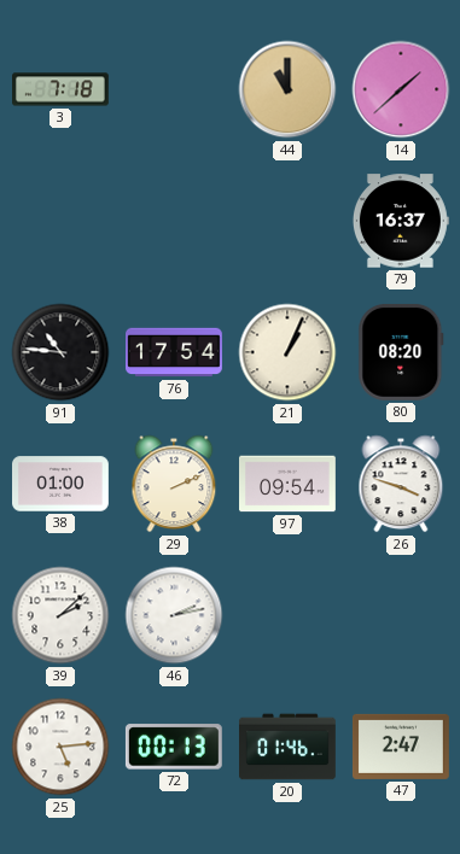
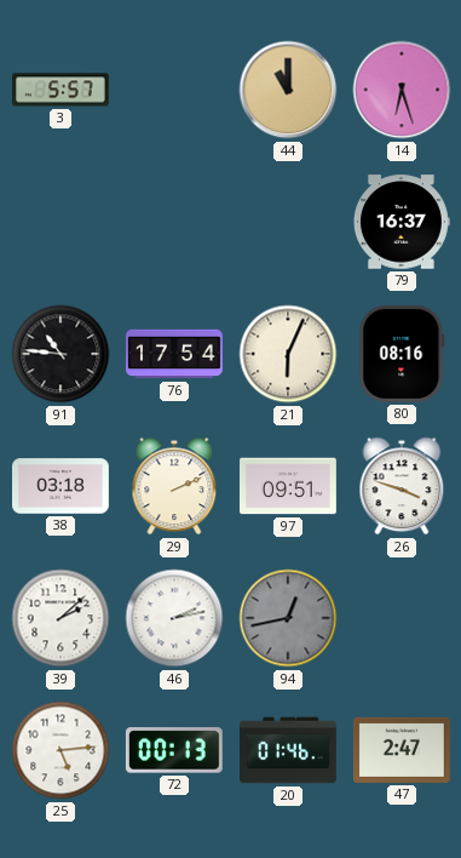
3: 7:18 -> 5:57
14: 1:38 -> 6:27
21: 1:04 -> 6:04
80: 08:20 -> 08:16
38: 01:00 -> 03:18
97: 09:54 -> 09:51
94: none -> 12:43
